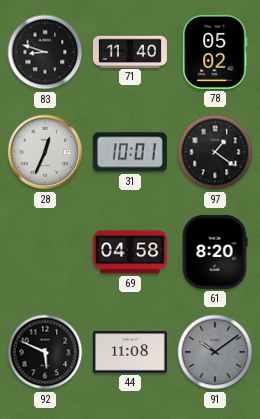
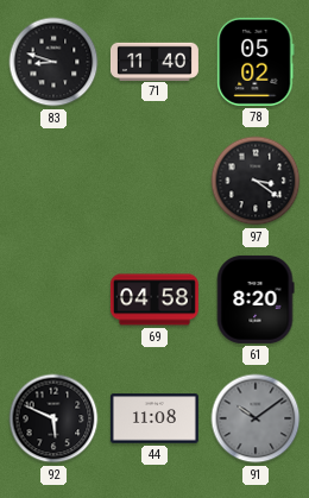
28: 12:34 -> none
31: 10:01 -> none
97: 1:21 -> 3:21
